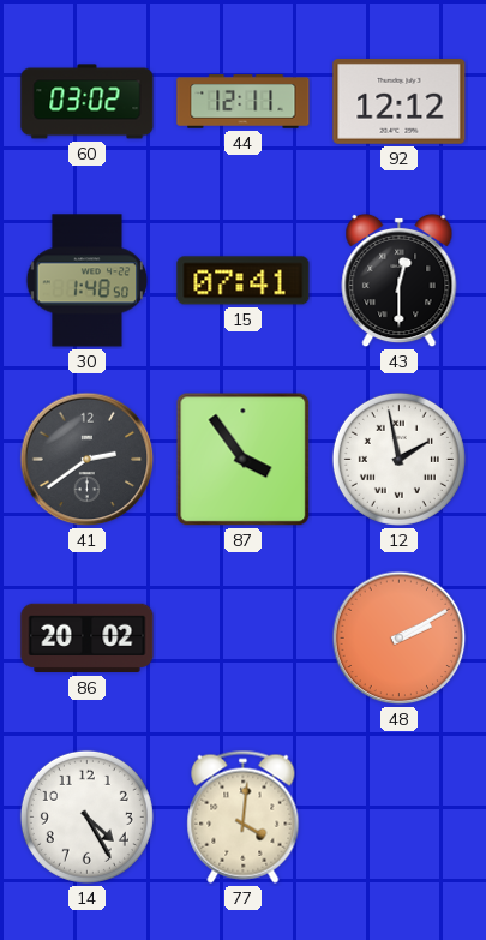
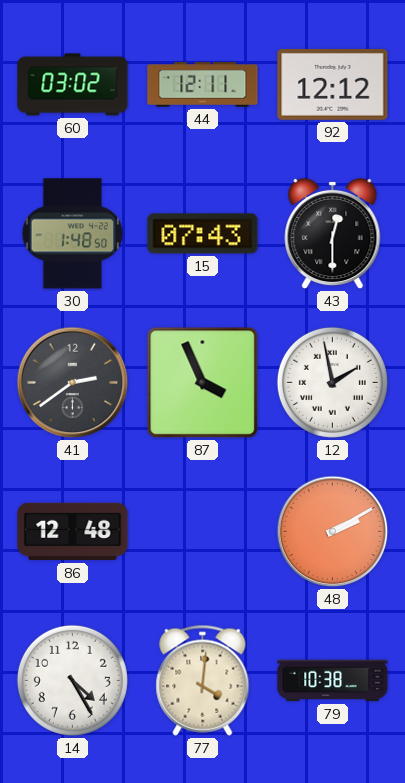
15: 07:41 -> 07:43
87: 3:54 -> 3:56
86: 20:02 -> 12:48
79: none -> 10:38
